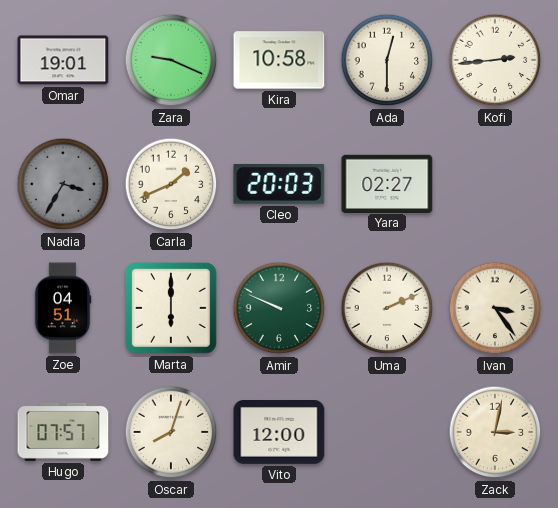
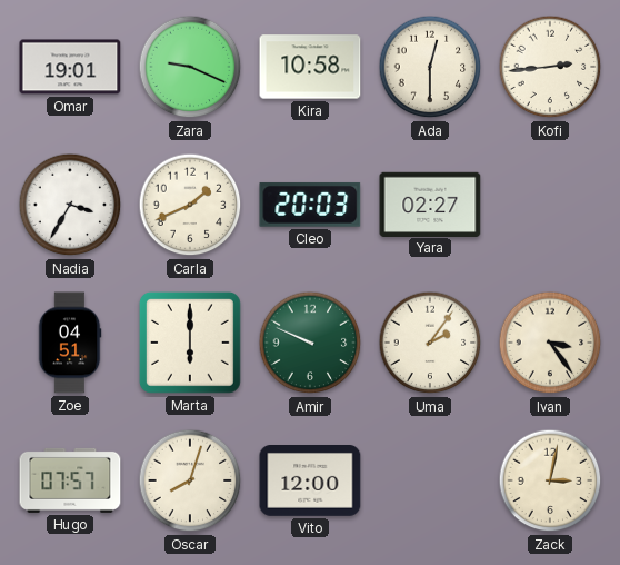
Nadia dial: grey -> white
Uma: 2:11 -> 2:06
